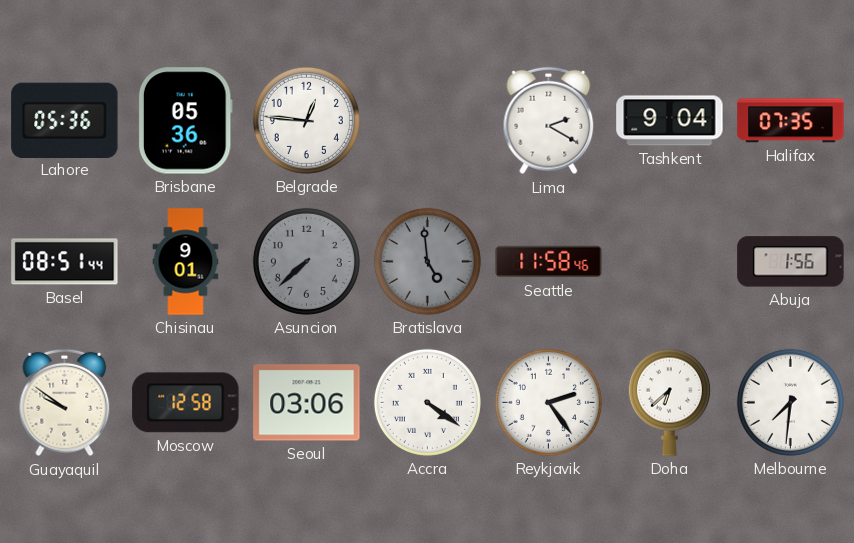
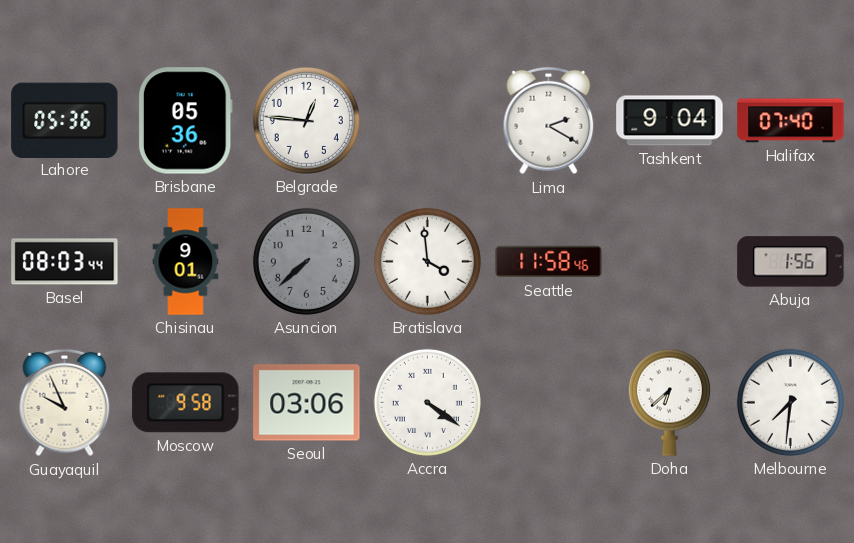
Halifax: 07:35 -> 07:40
Basel: 08:51 -> 08:03
Bratislava: 4:59 -> 3:59
Bratislava dial: grey -> white
Guayaquil: 9:51 -> 9:56
Moscow: 12:58 -> 9:58
Reykjavik: 2:24 -> none
